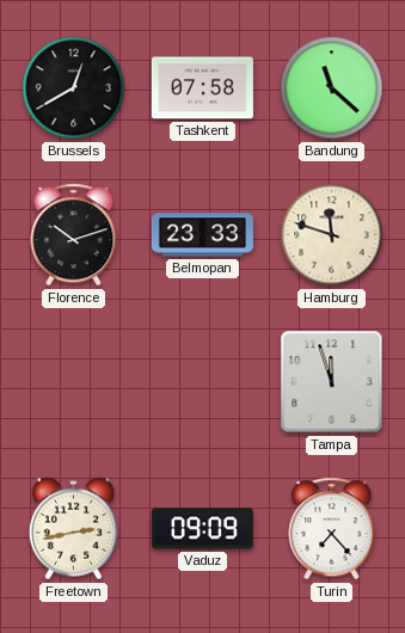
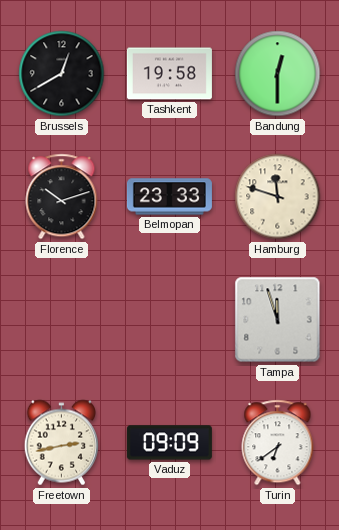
Tashkent: 07:58 -> 19:58
Bandung: 11:22 -> 12:30
Turin: 7:23 -> 6:39
